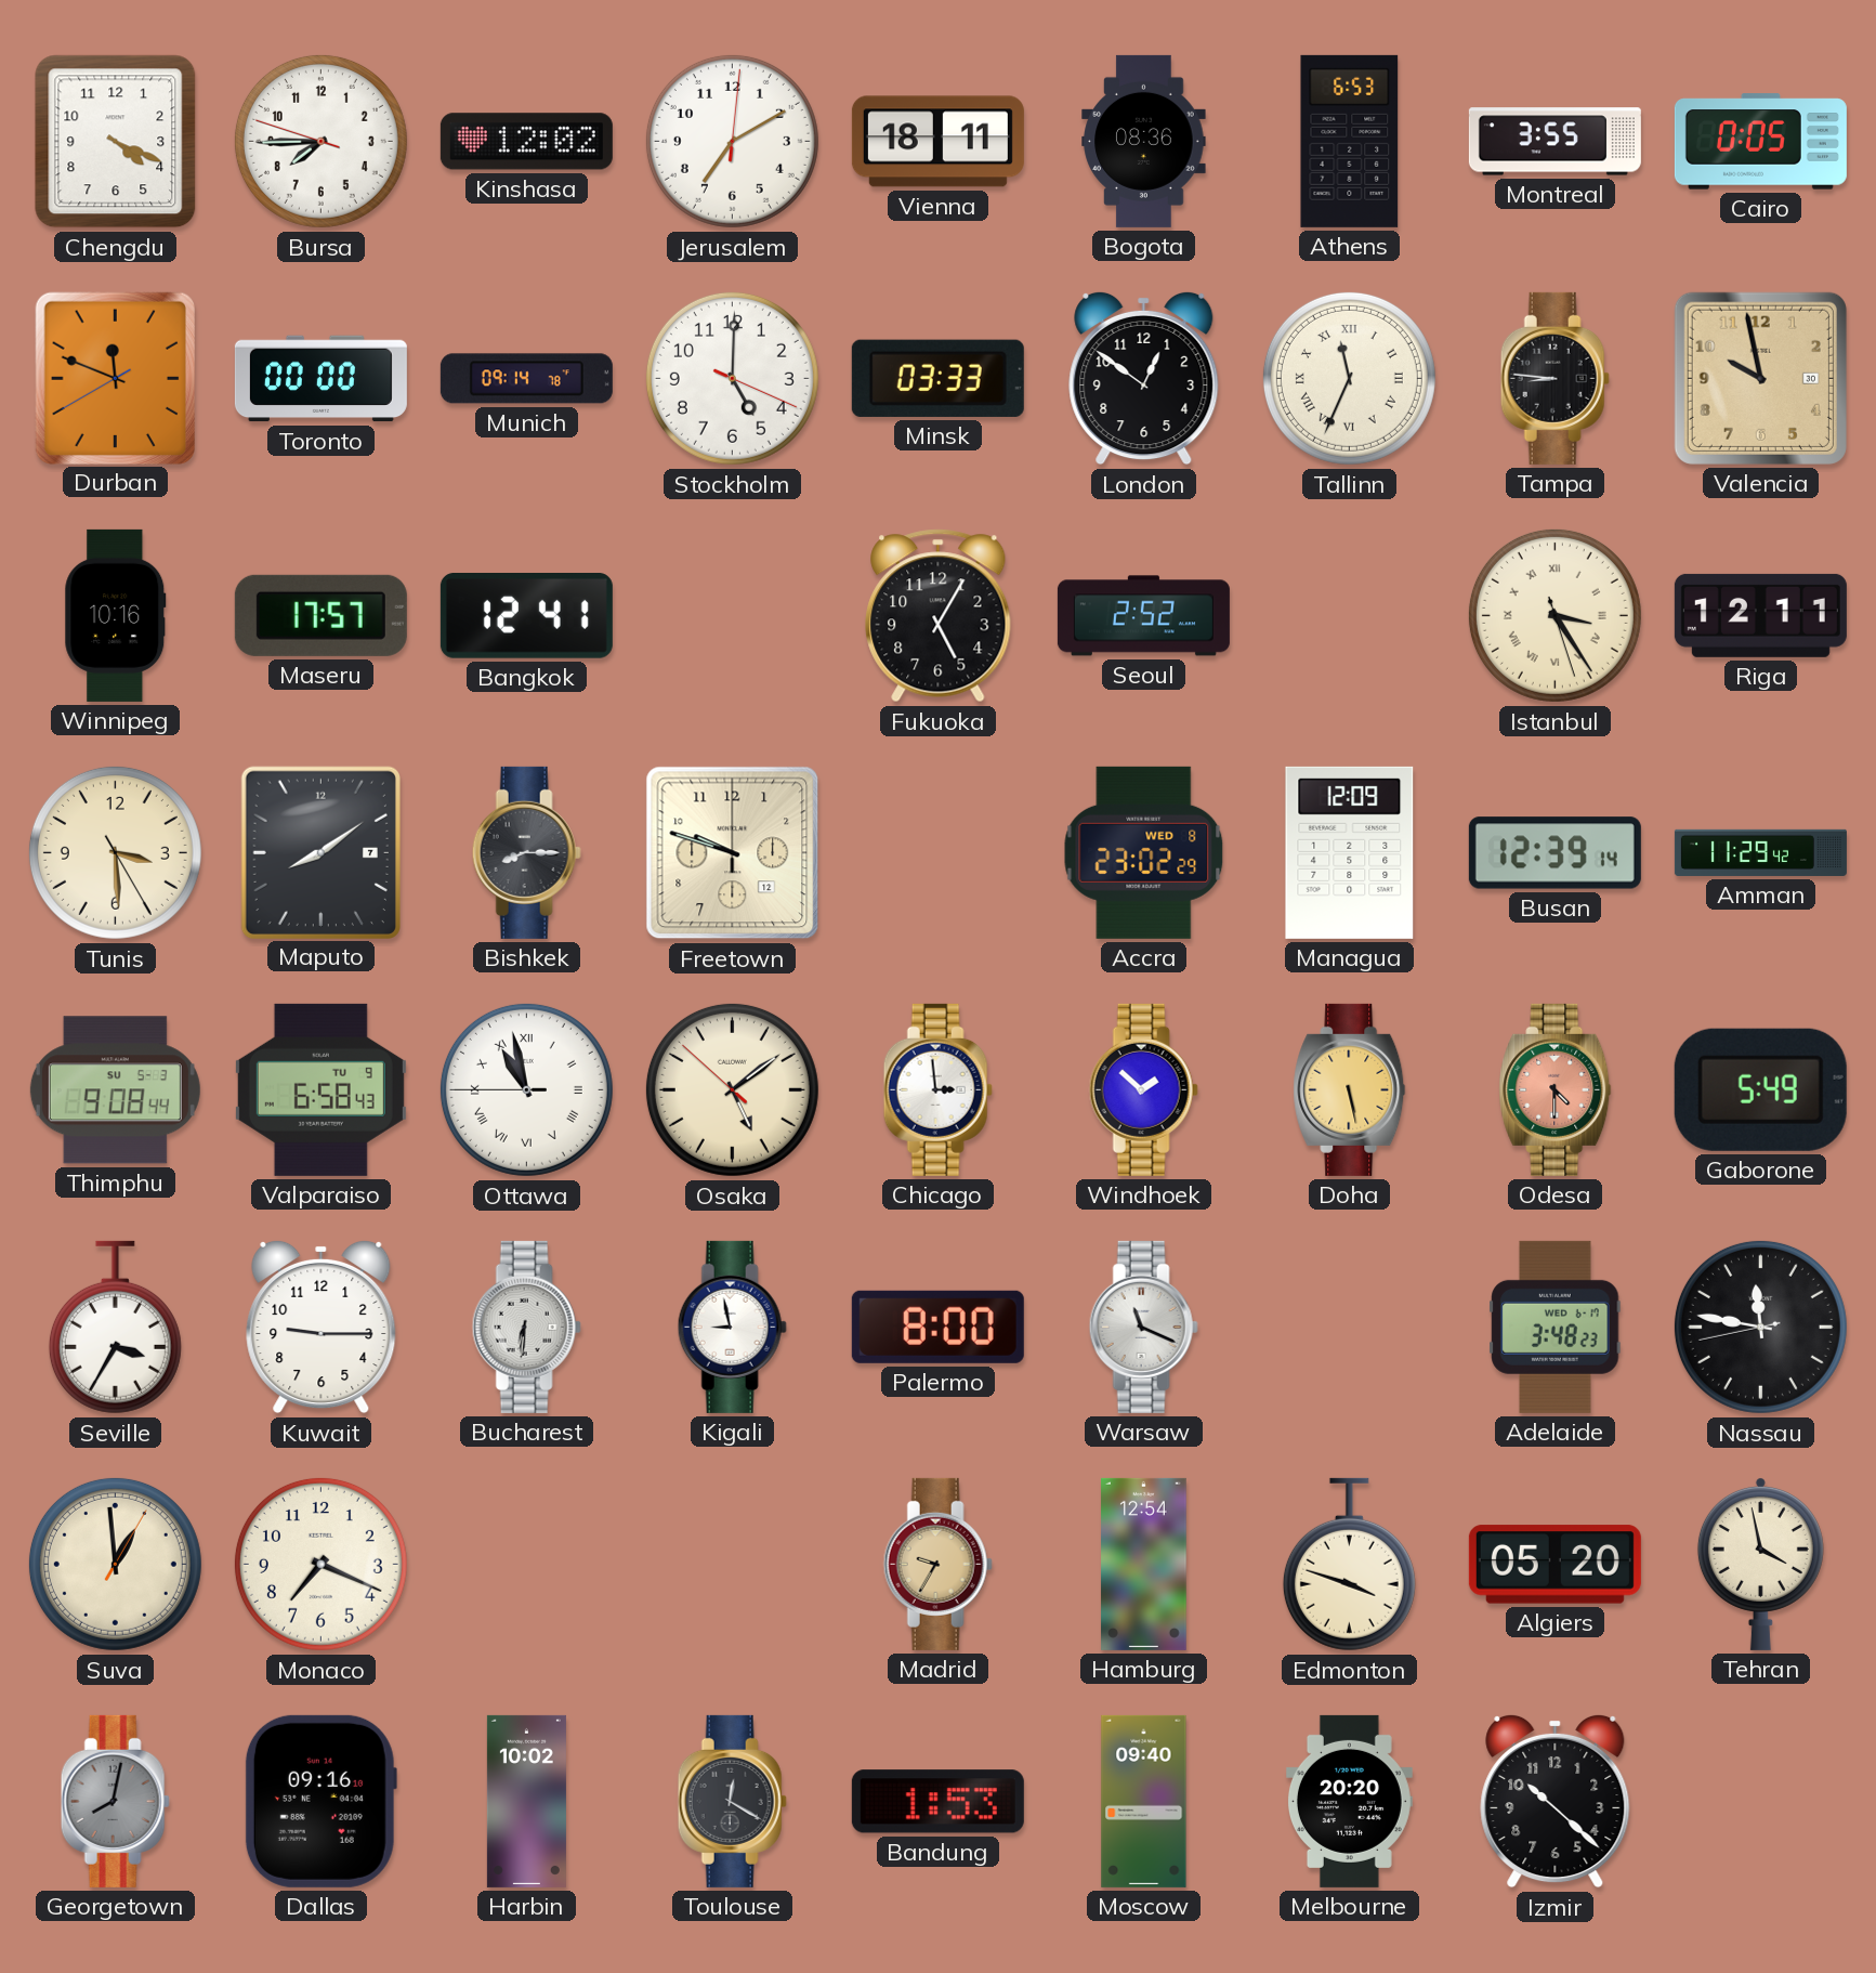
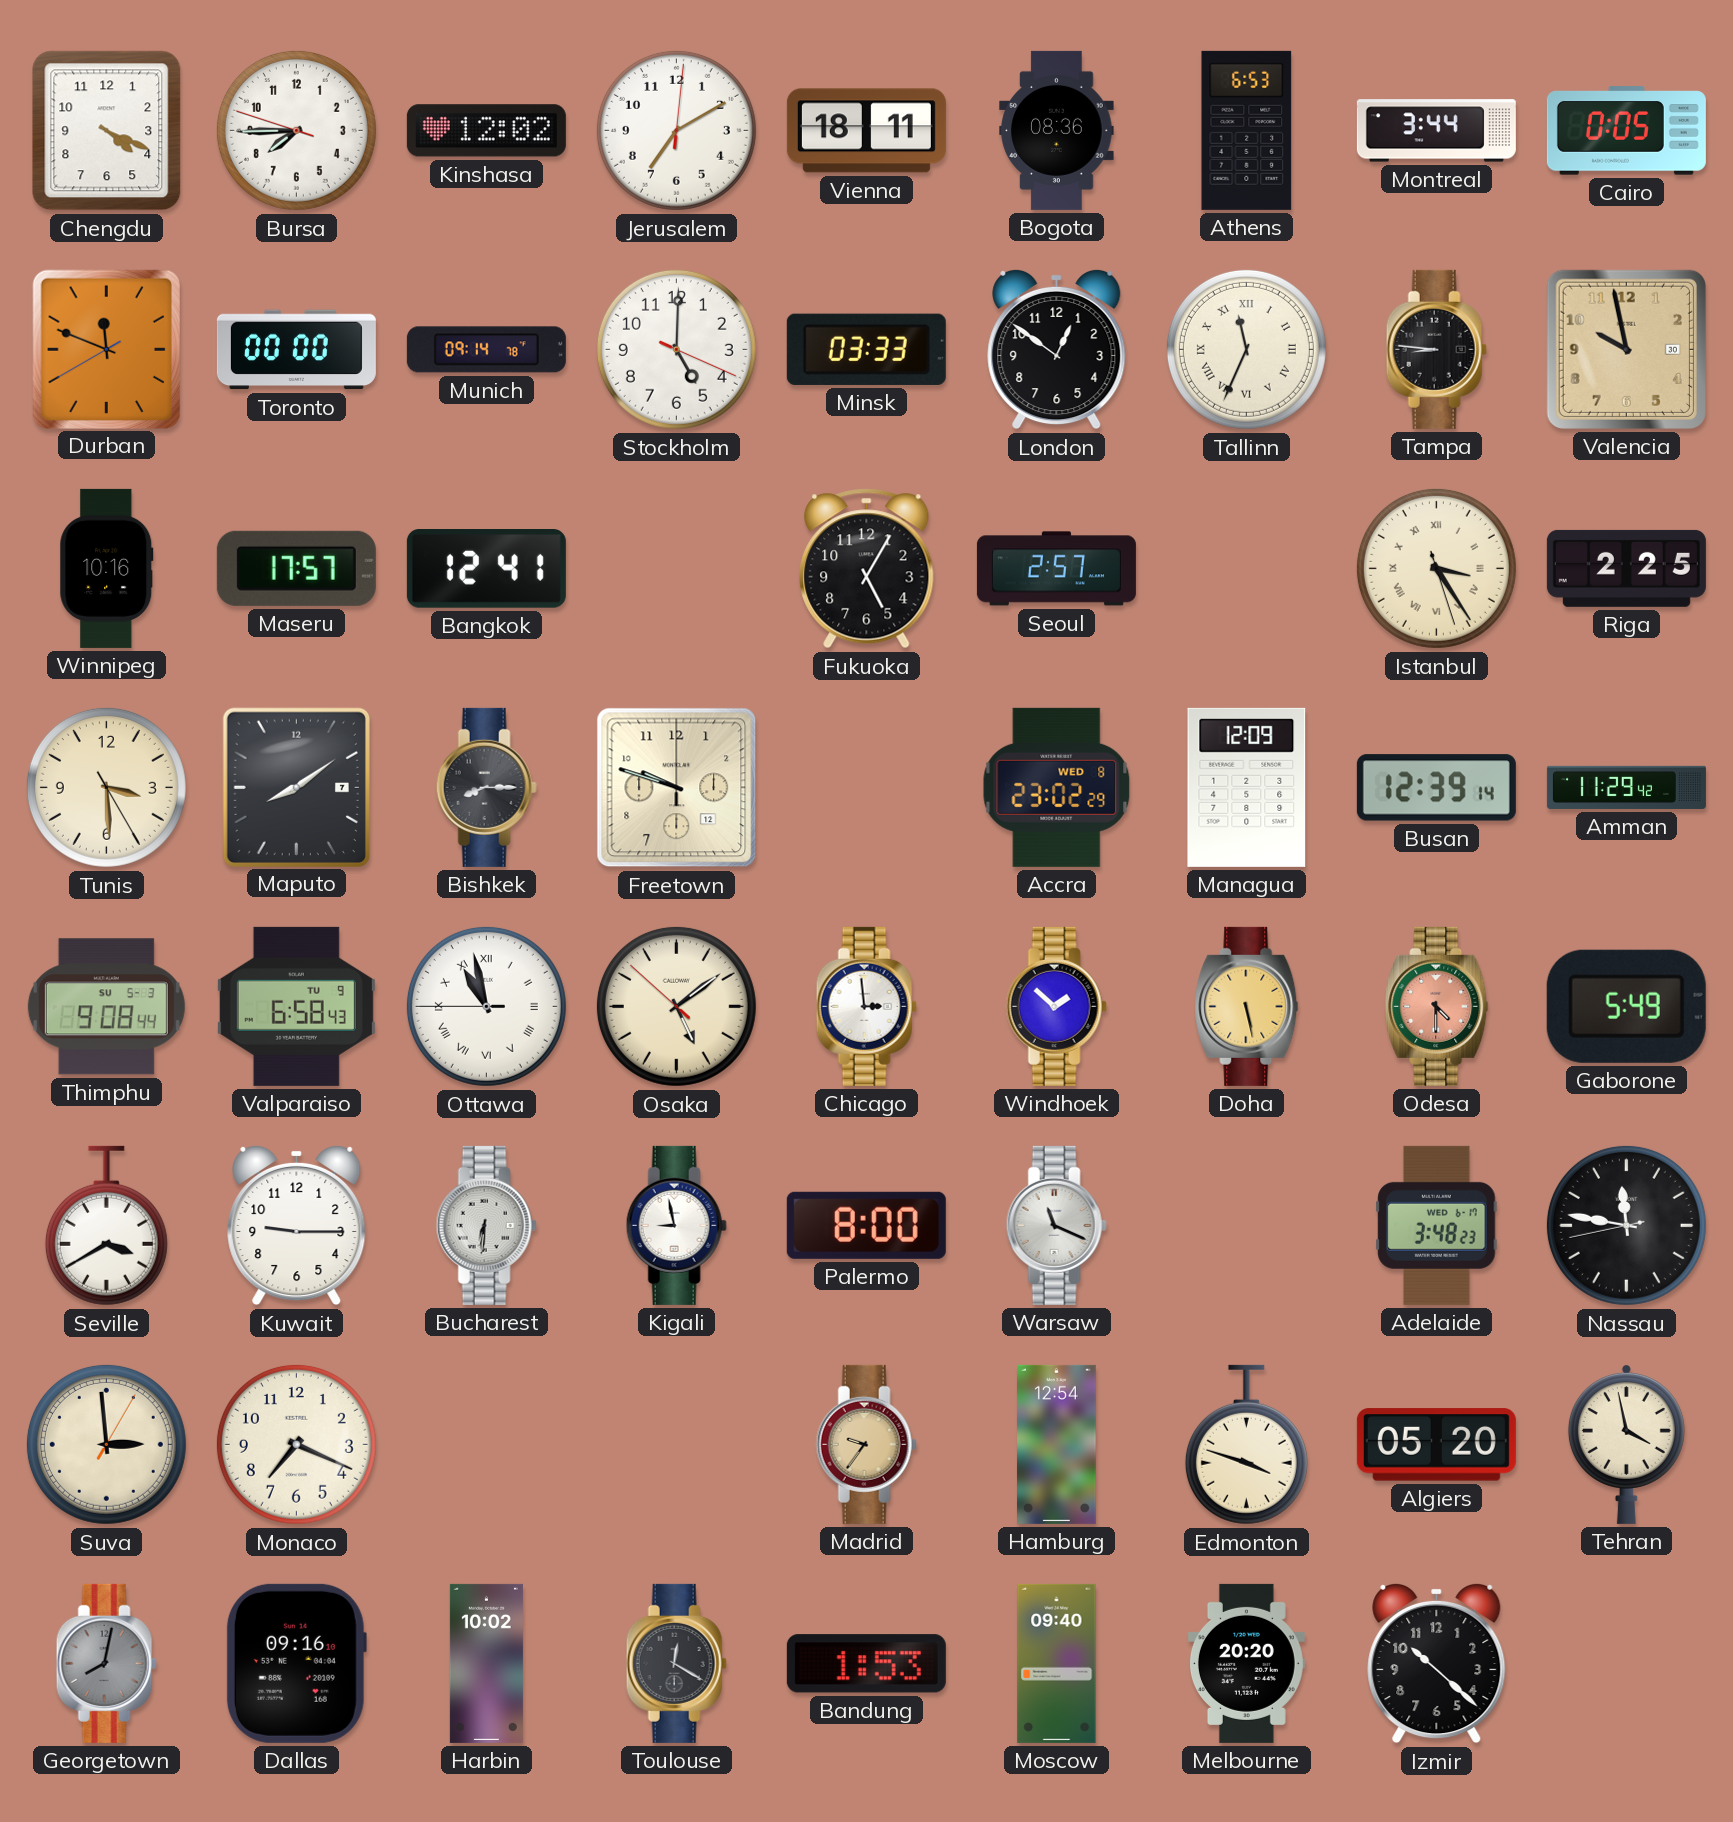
Montreal: 3:55 -> 3:44
Seoul: 2:52 -> 2:57
Riga: 12:11 -> 2:25
Seville: 3:35 -> 3:40
Suva: 12:59 -> 2:59
Madrid: 9:35 -> 9:36
